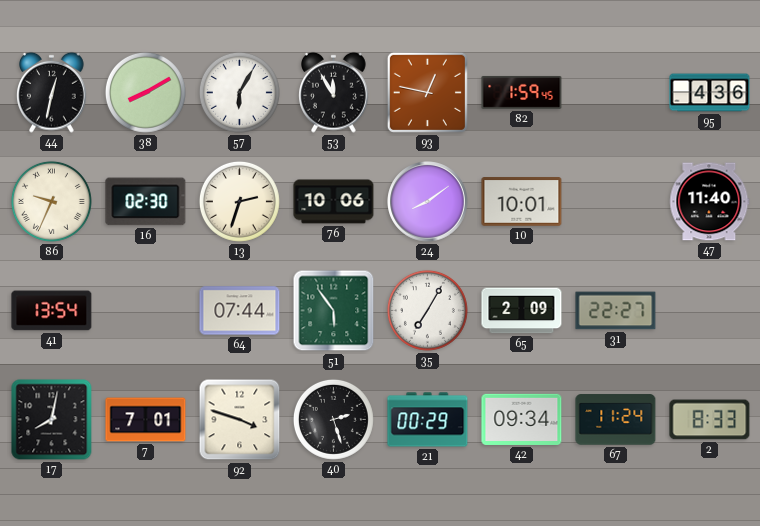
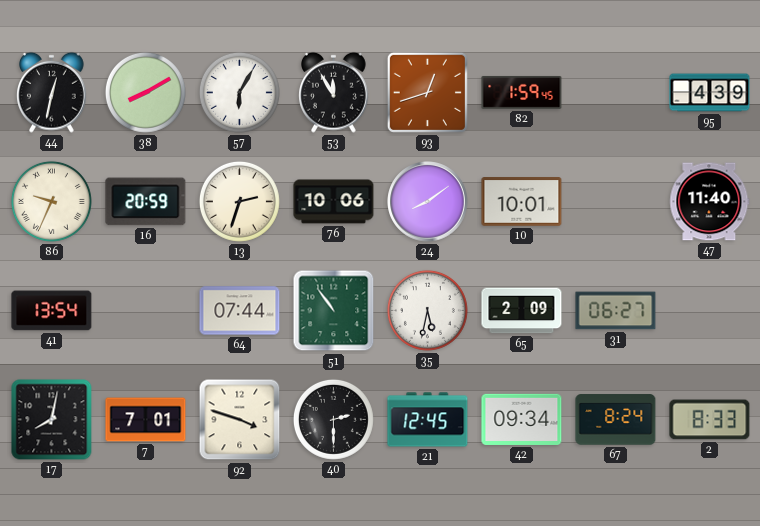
93: 12:47 -> 12:42
95: 4:36 -> 4:39
16: 02:30 -> 20:59
51: 5:54 -> 10:54
35: 7:05 -> 5:32
31: 22:27 -> 06:27
40: 2:27 -> 2:30
21: 00:29 -> 12:45
67: 11:24 -> 8:24
